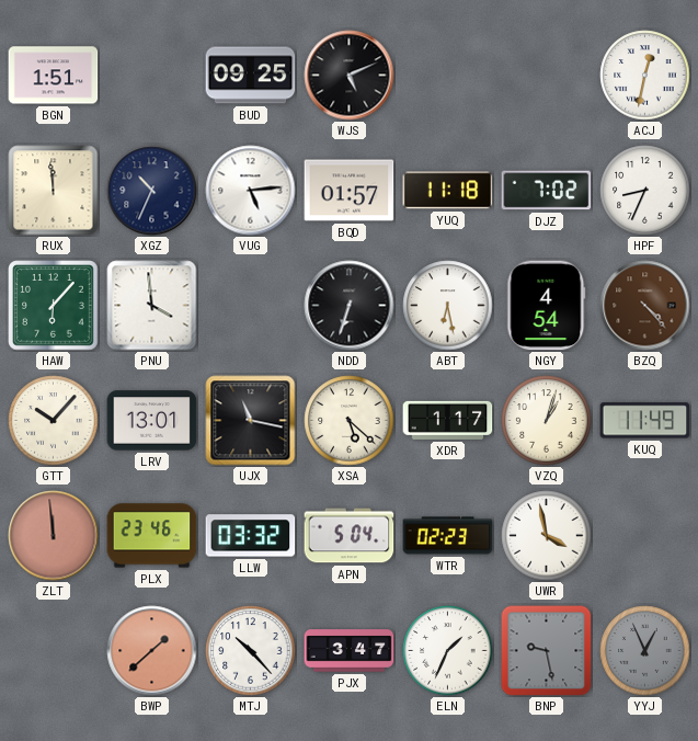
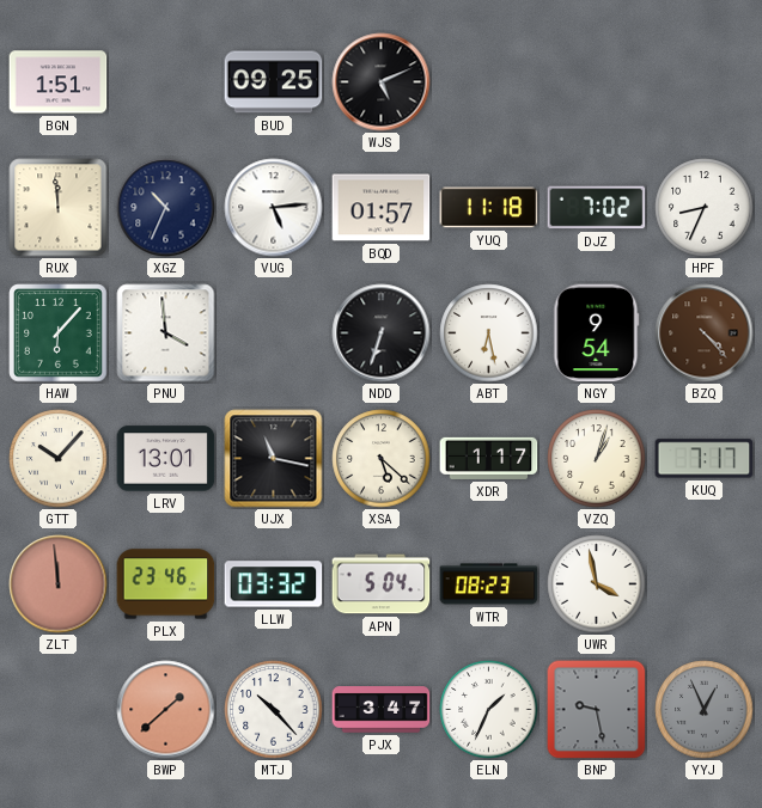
ACJ: 12:32 -> none
NGY: 4:54 -> 9:54
KUQ: 11:49 -> 7:17
WTR: 02:23 -> 08:23
